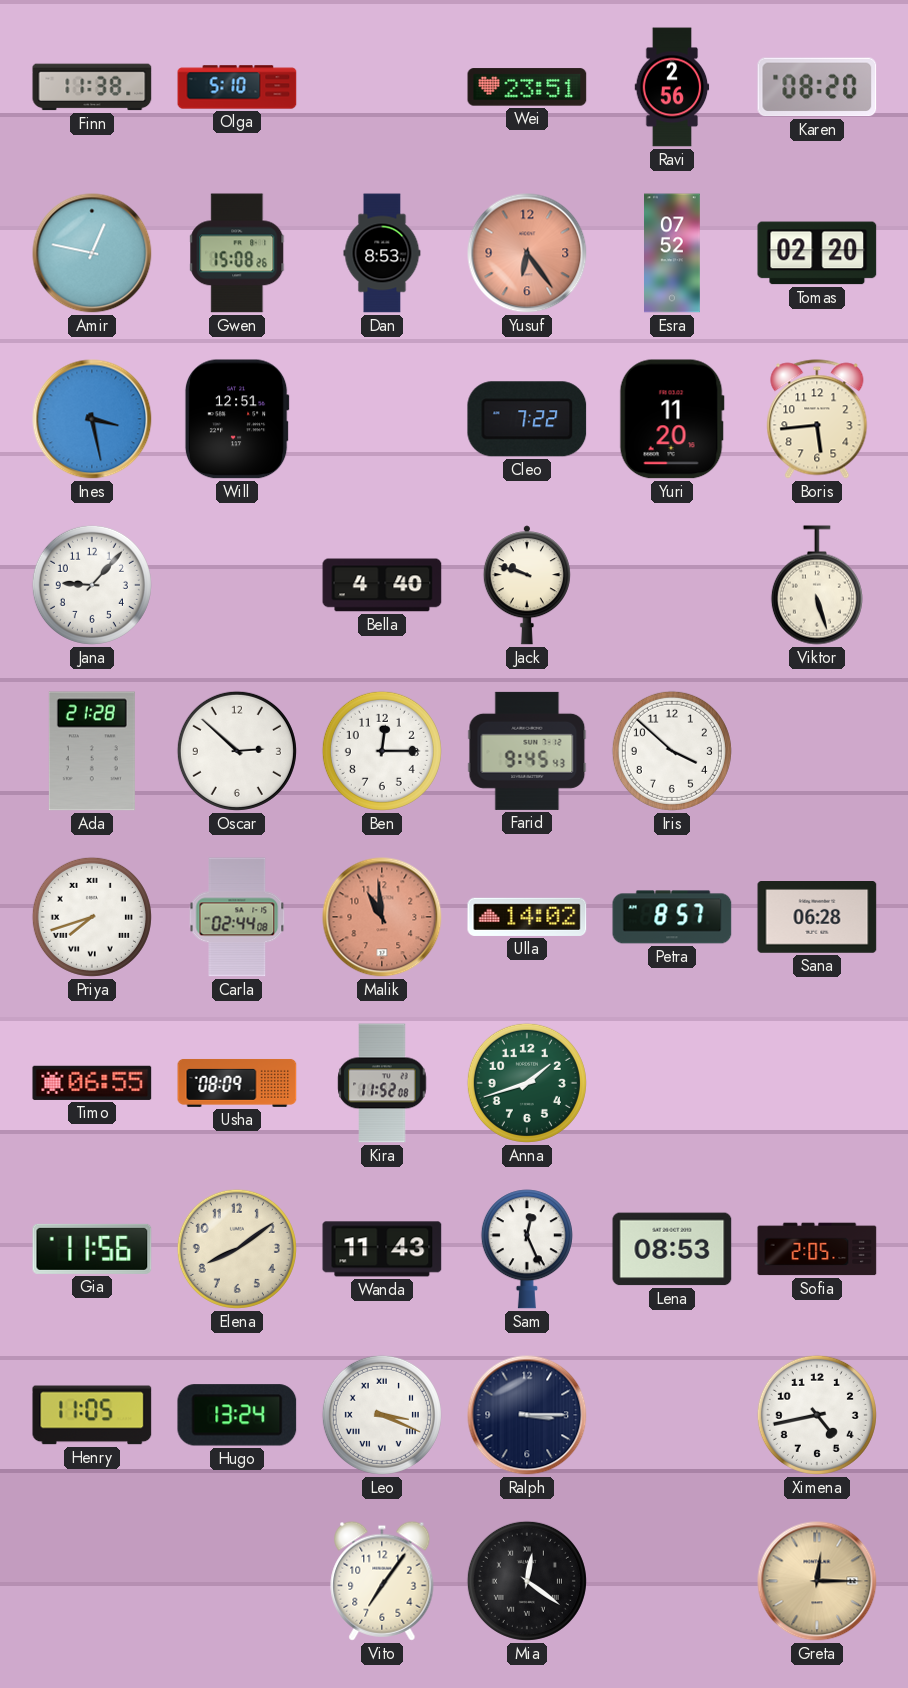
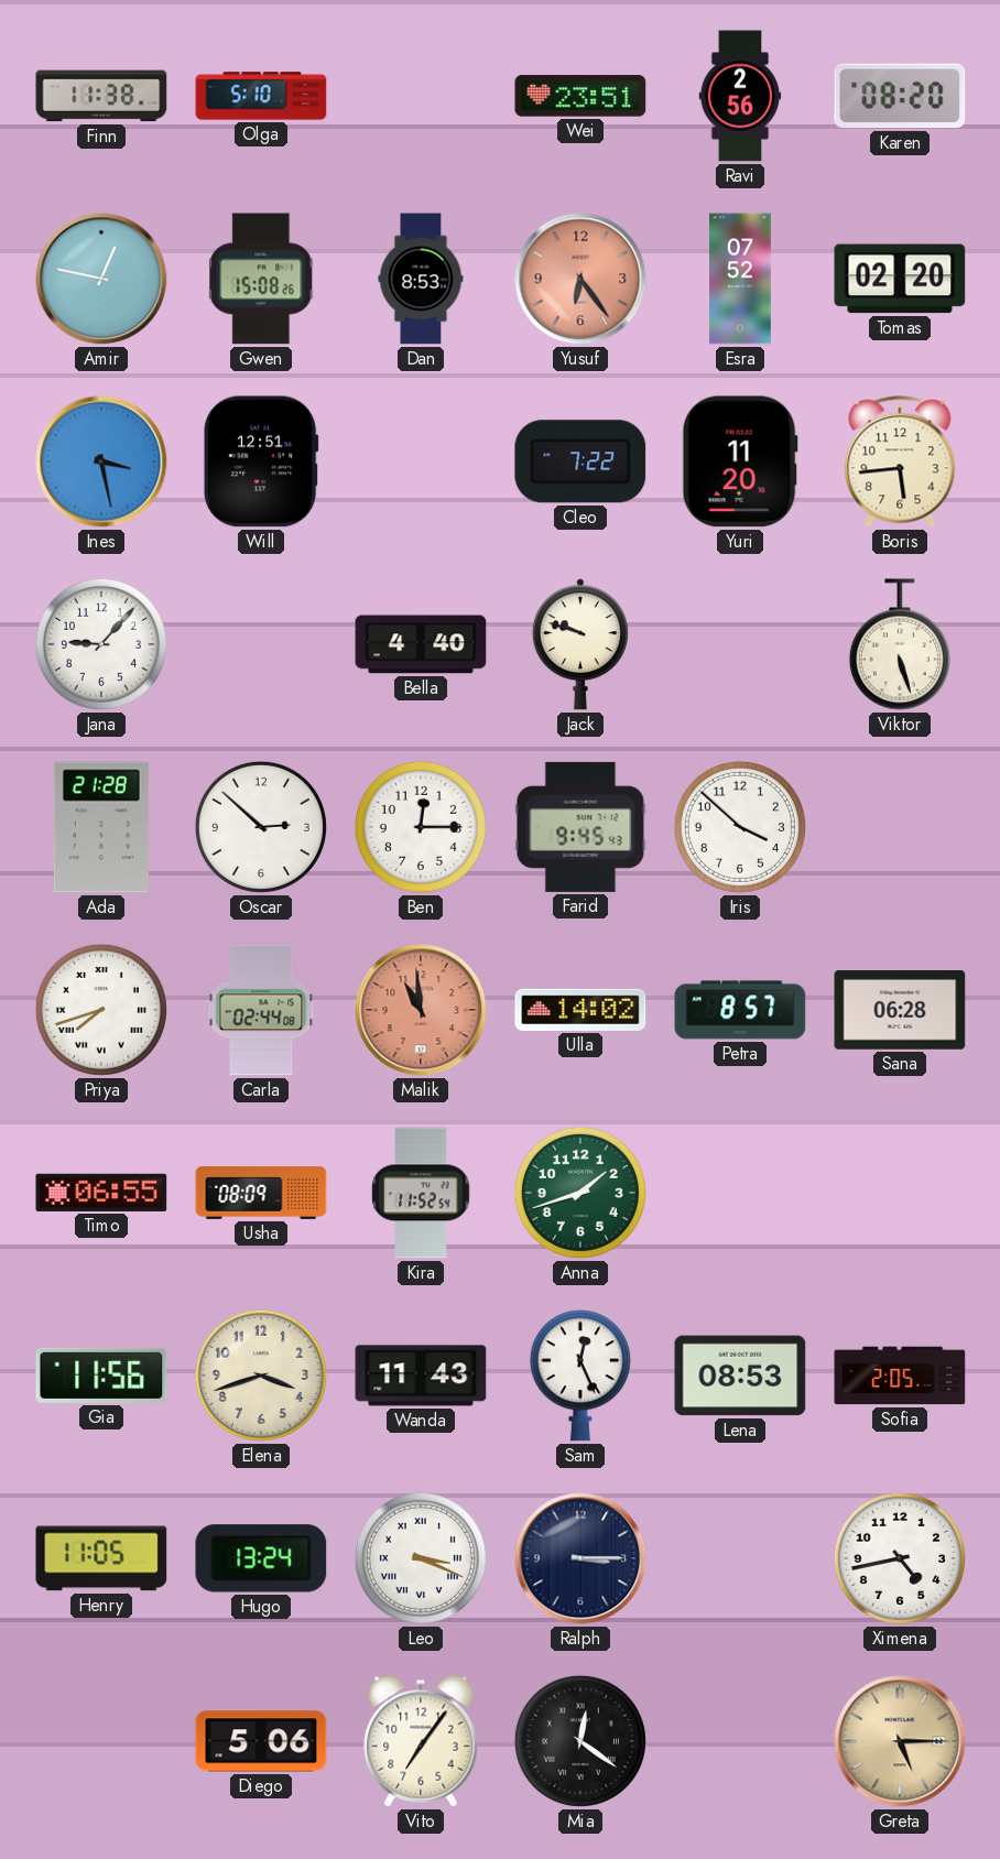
Kira: 11:52:08 -> 11:52:54
Elena: 8:09 -> 3:42
Diego: none -> 5:06
Greta: 12:15 -> 5:15
